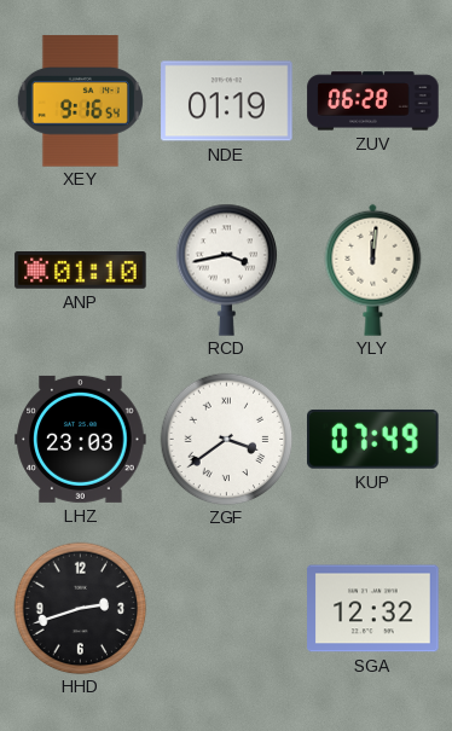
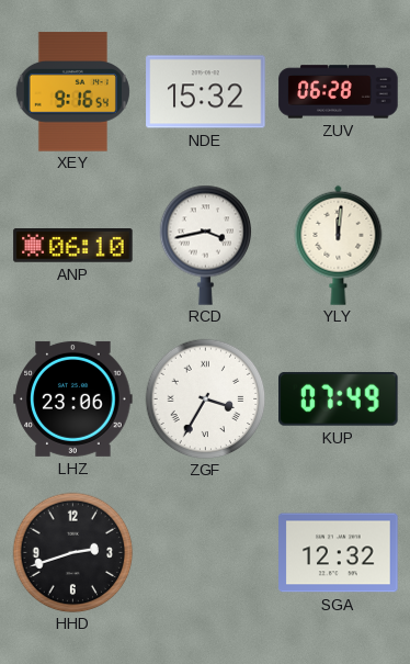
NDE: 01:19 -> 15:32
ANP: 01:10 -> 06:10
LHZ: 23:03 -> 23:06
ZGF: 3:39 -> 3:35
